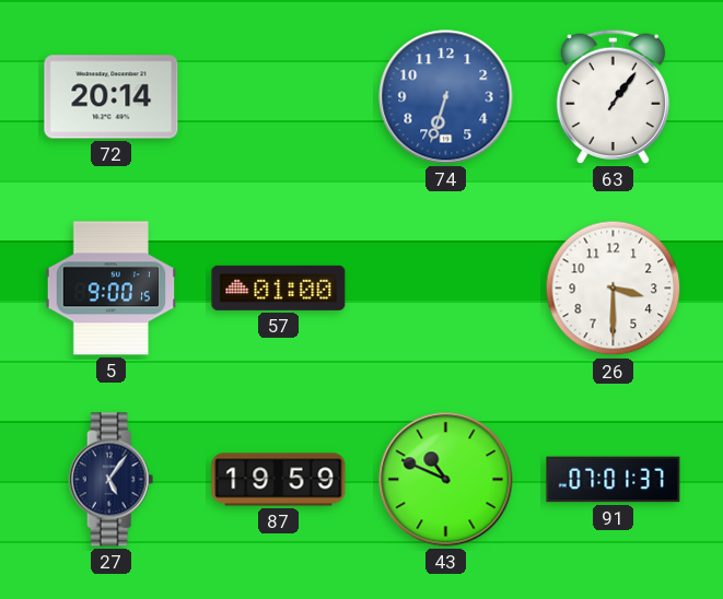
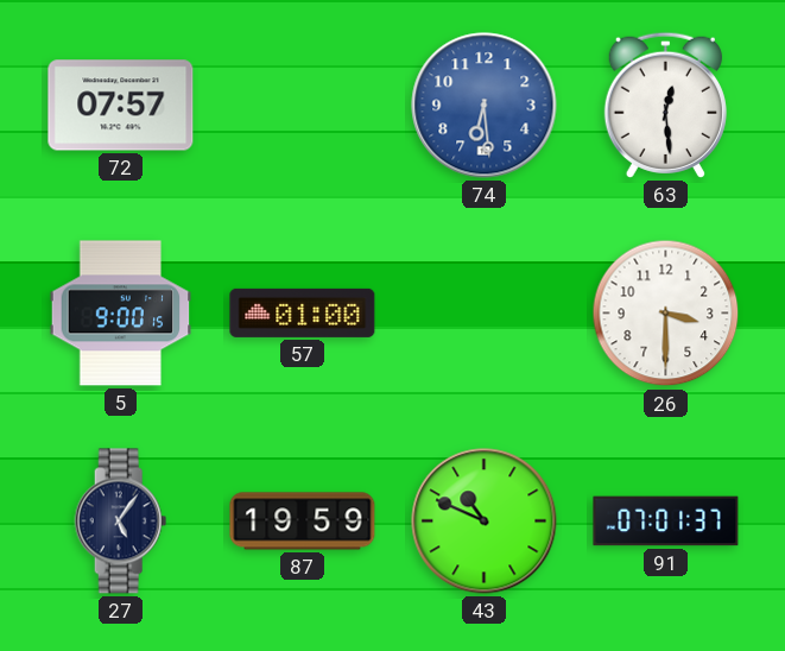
72: 20:14 -> 07:57
74: 6:33 -> 6:29
63: 1:06 -> 12:29
